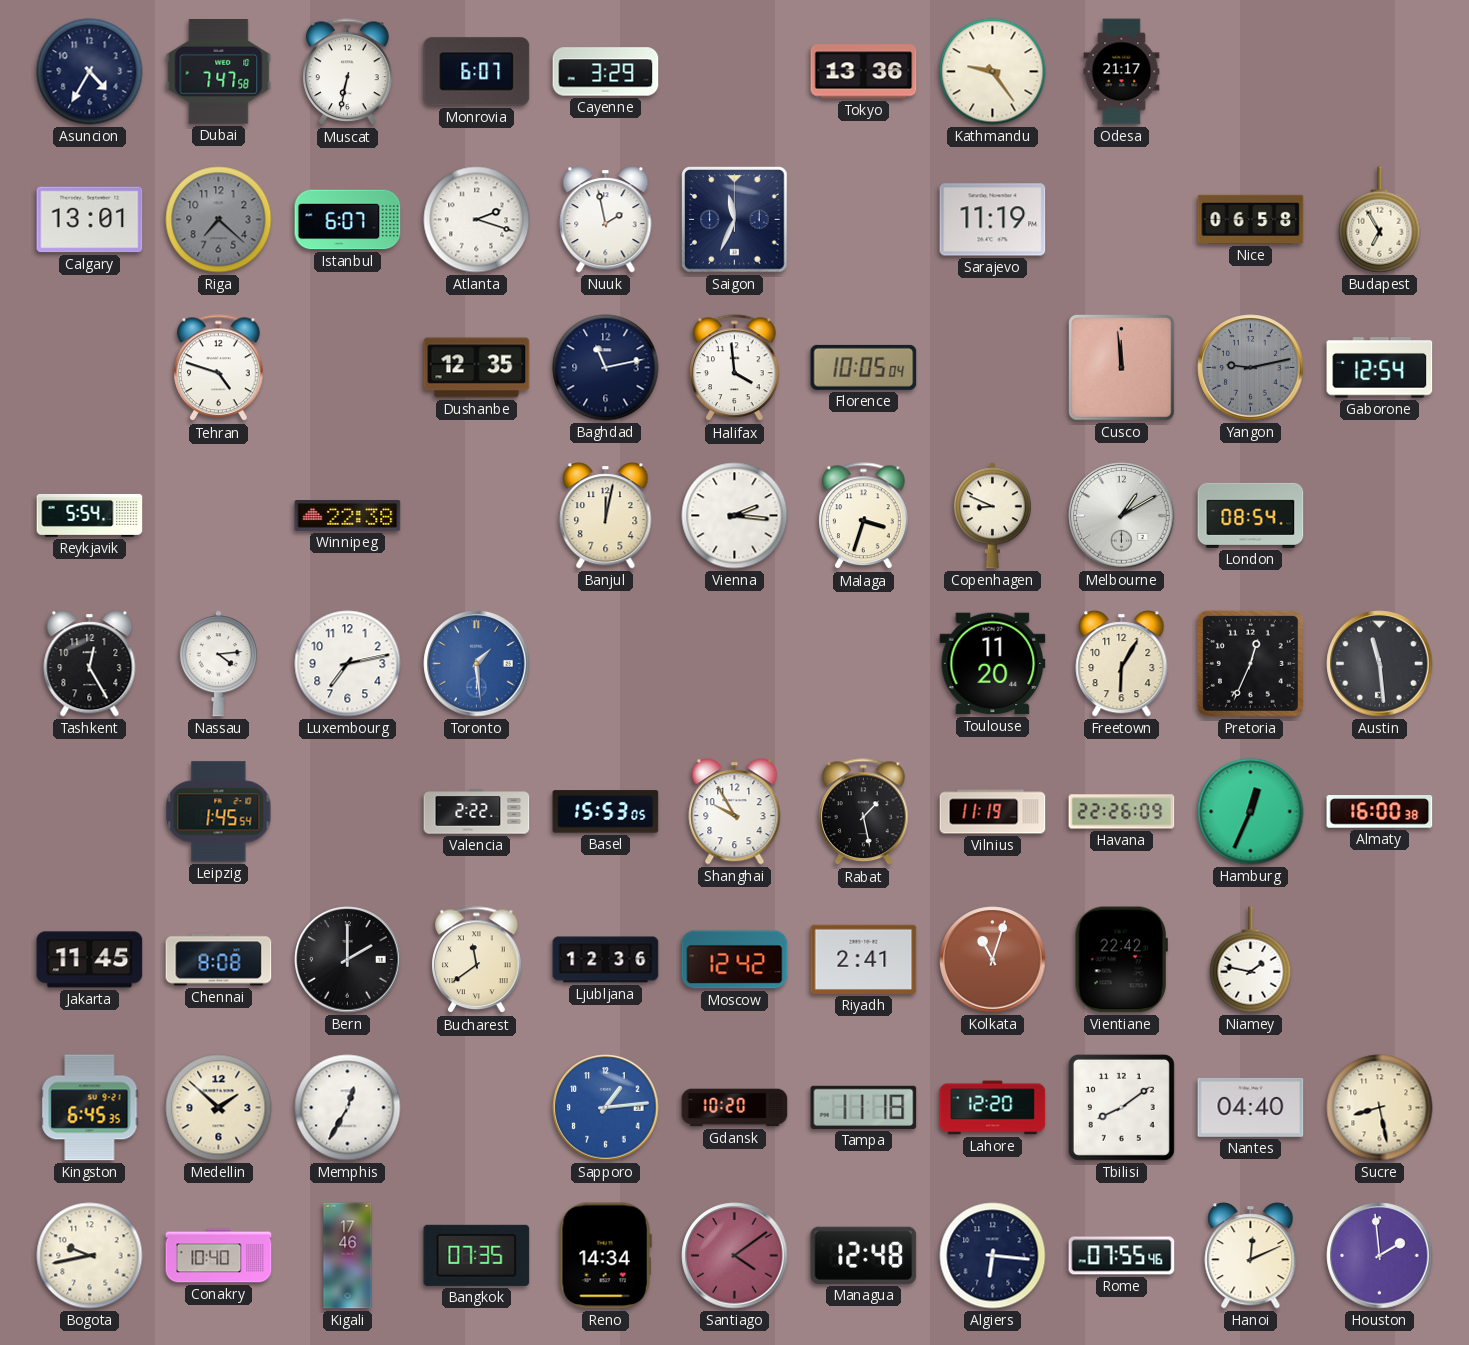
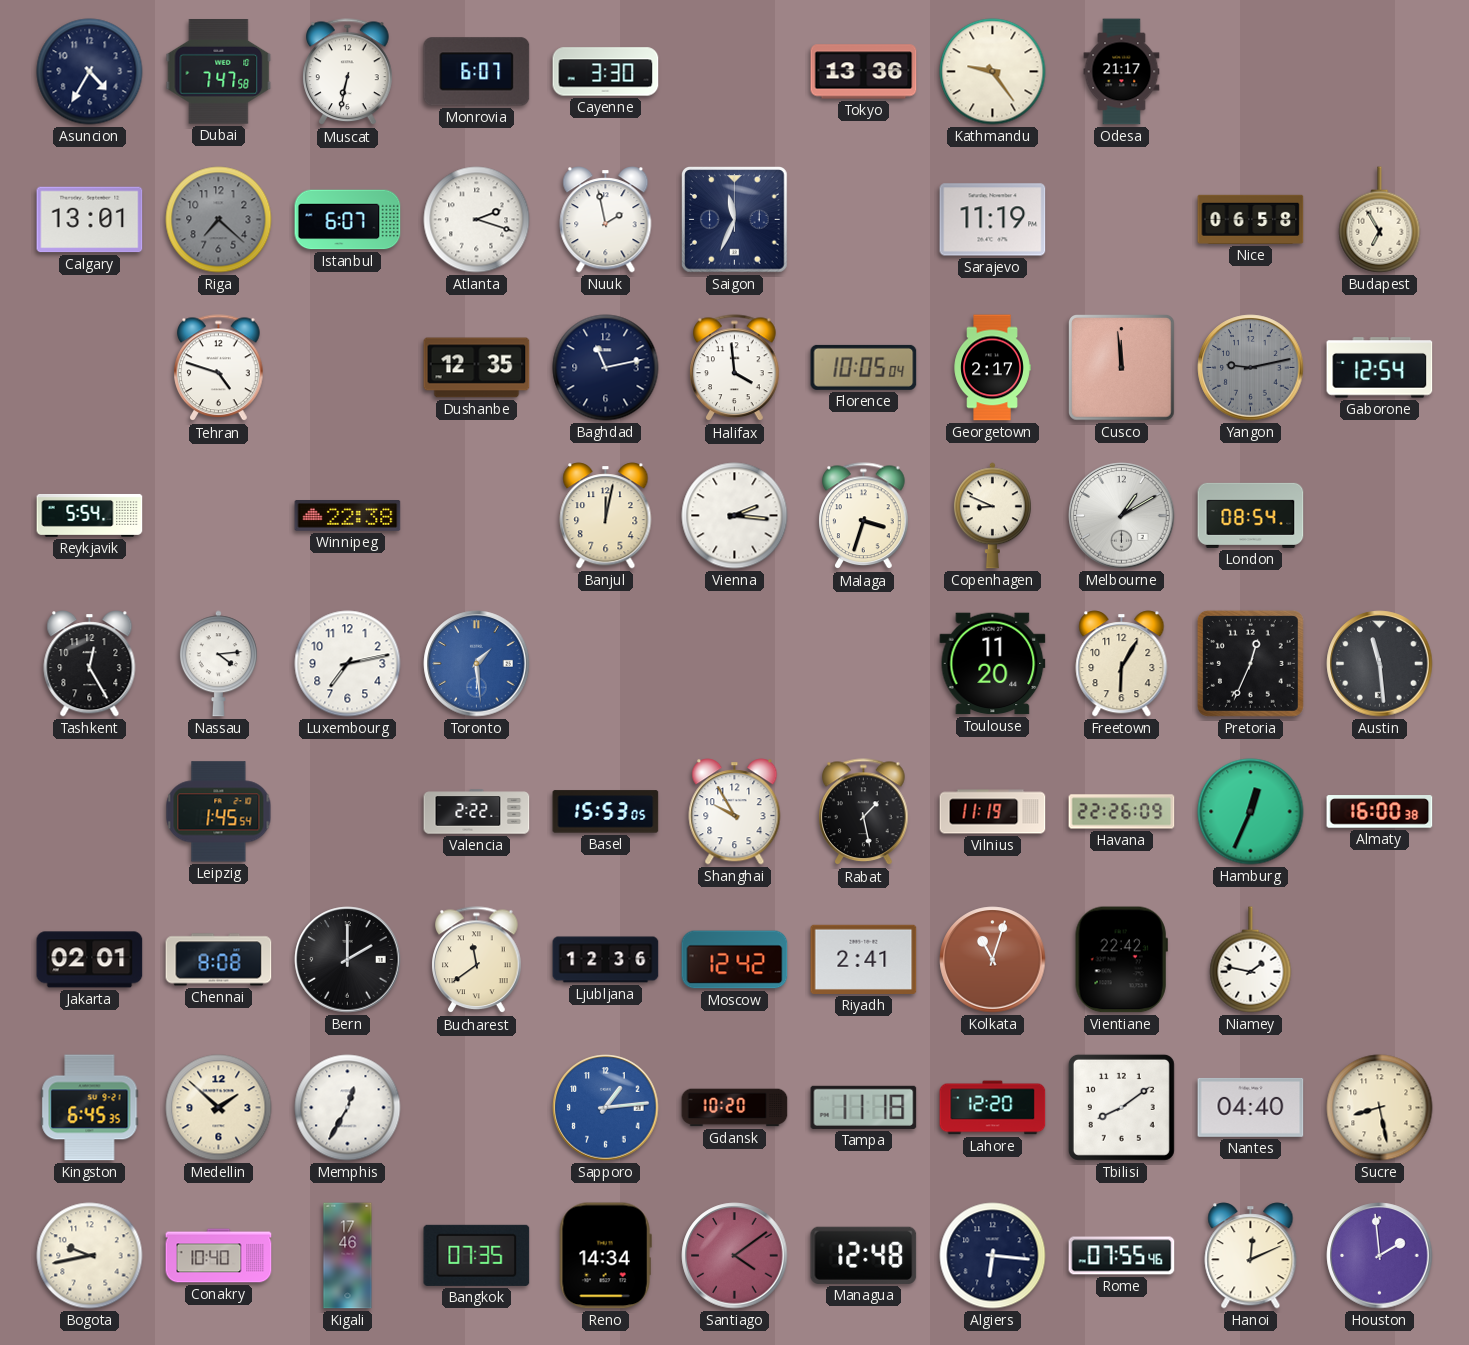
Cayenne: 3:29 -> 3:30
Georgetown: none -> 2:17
Jakarta: 11:45 -> 02:01
